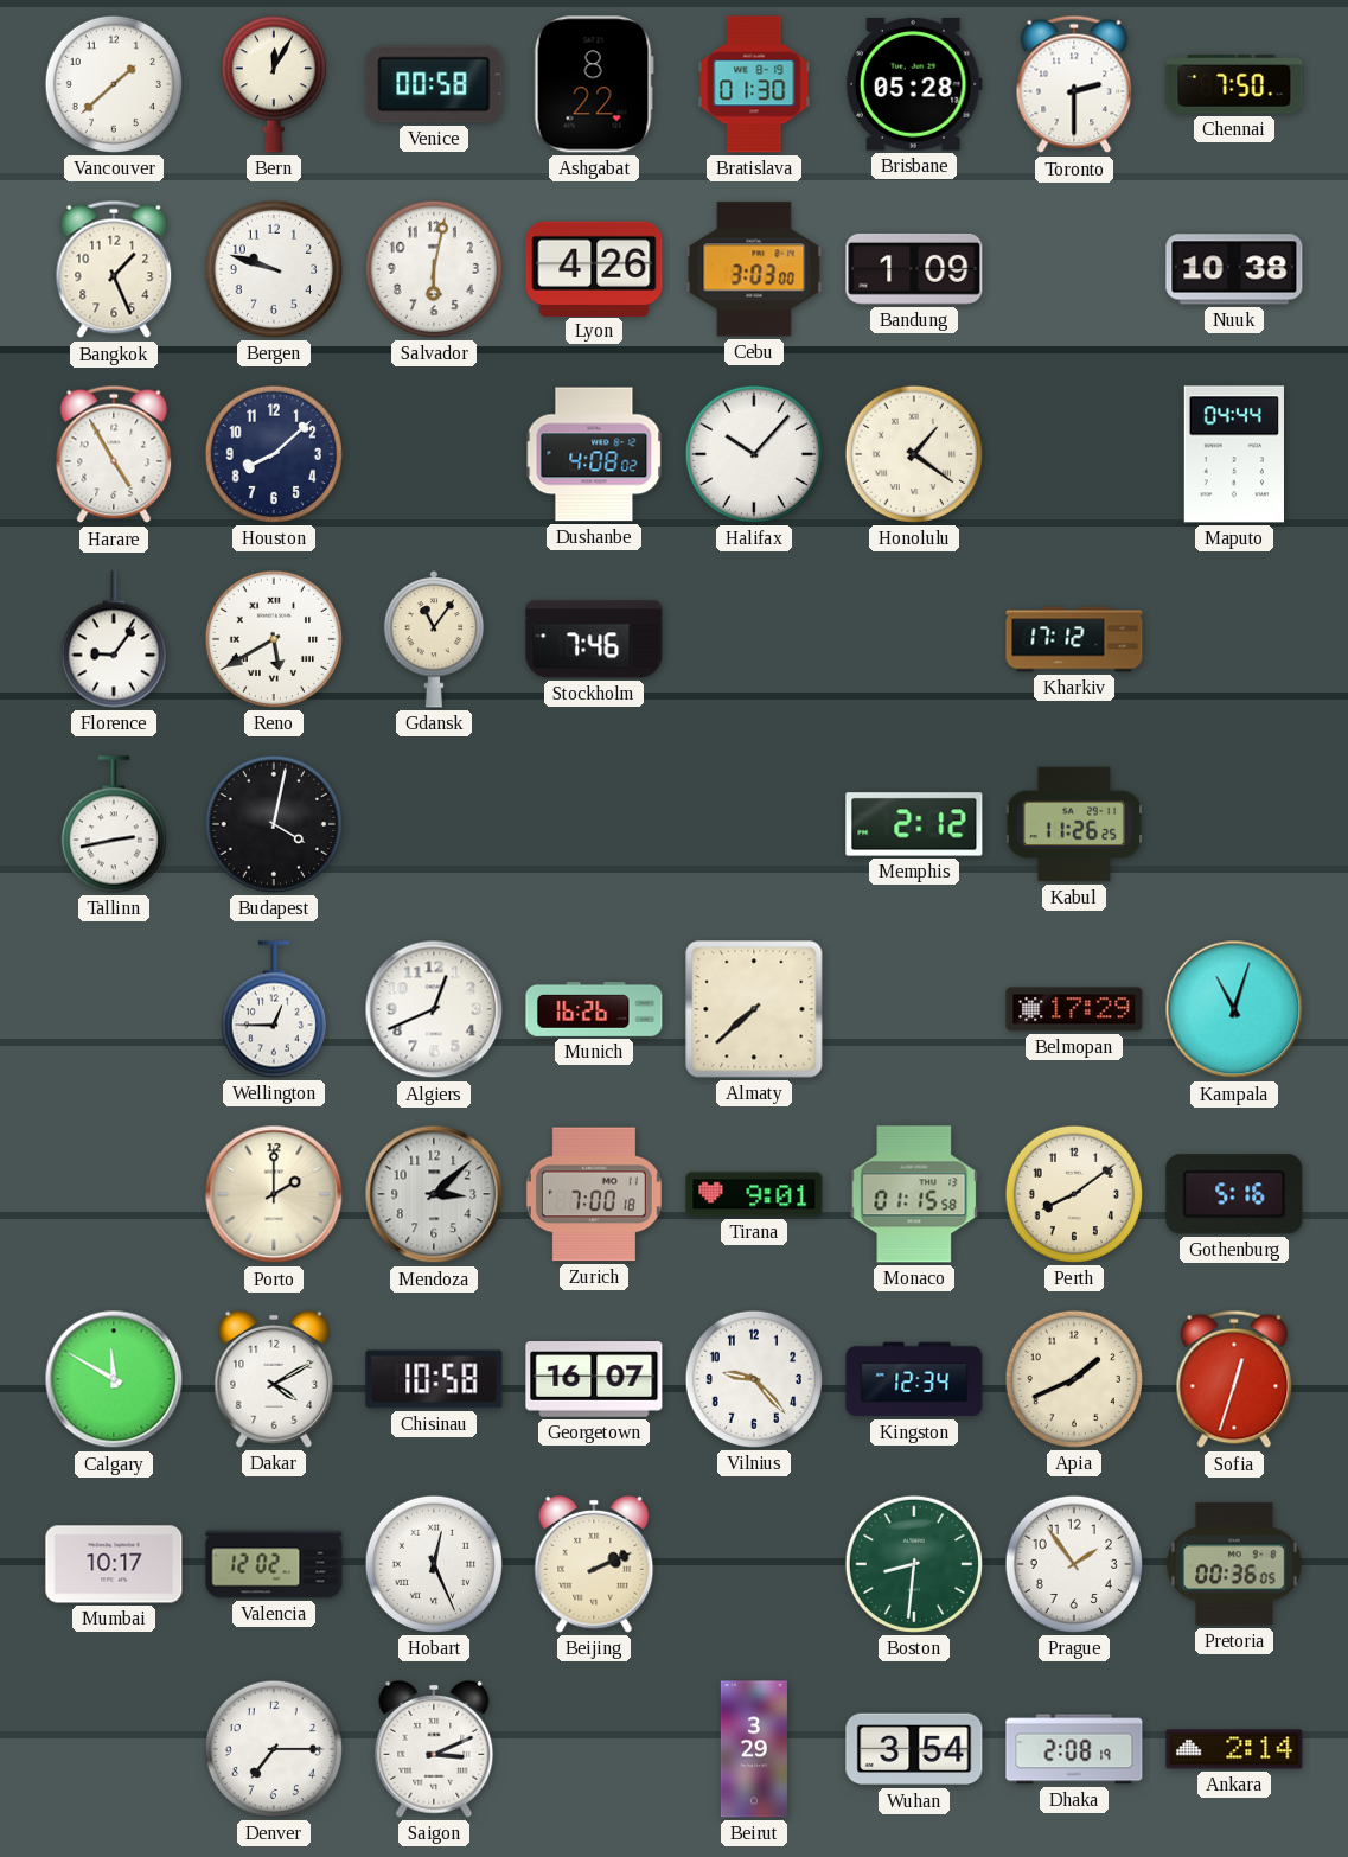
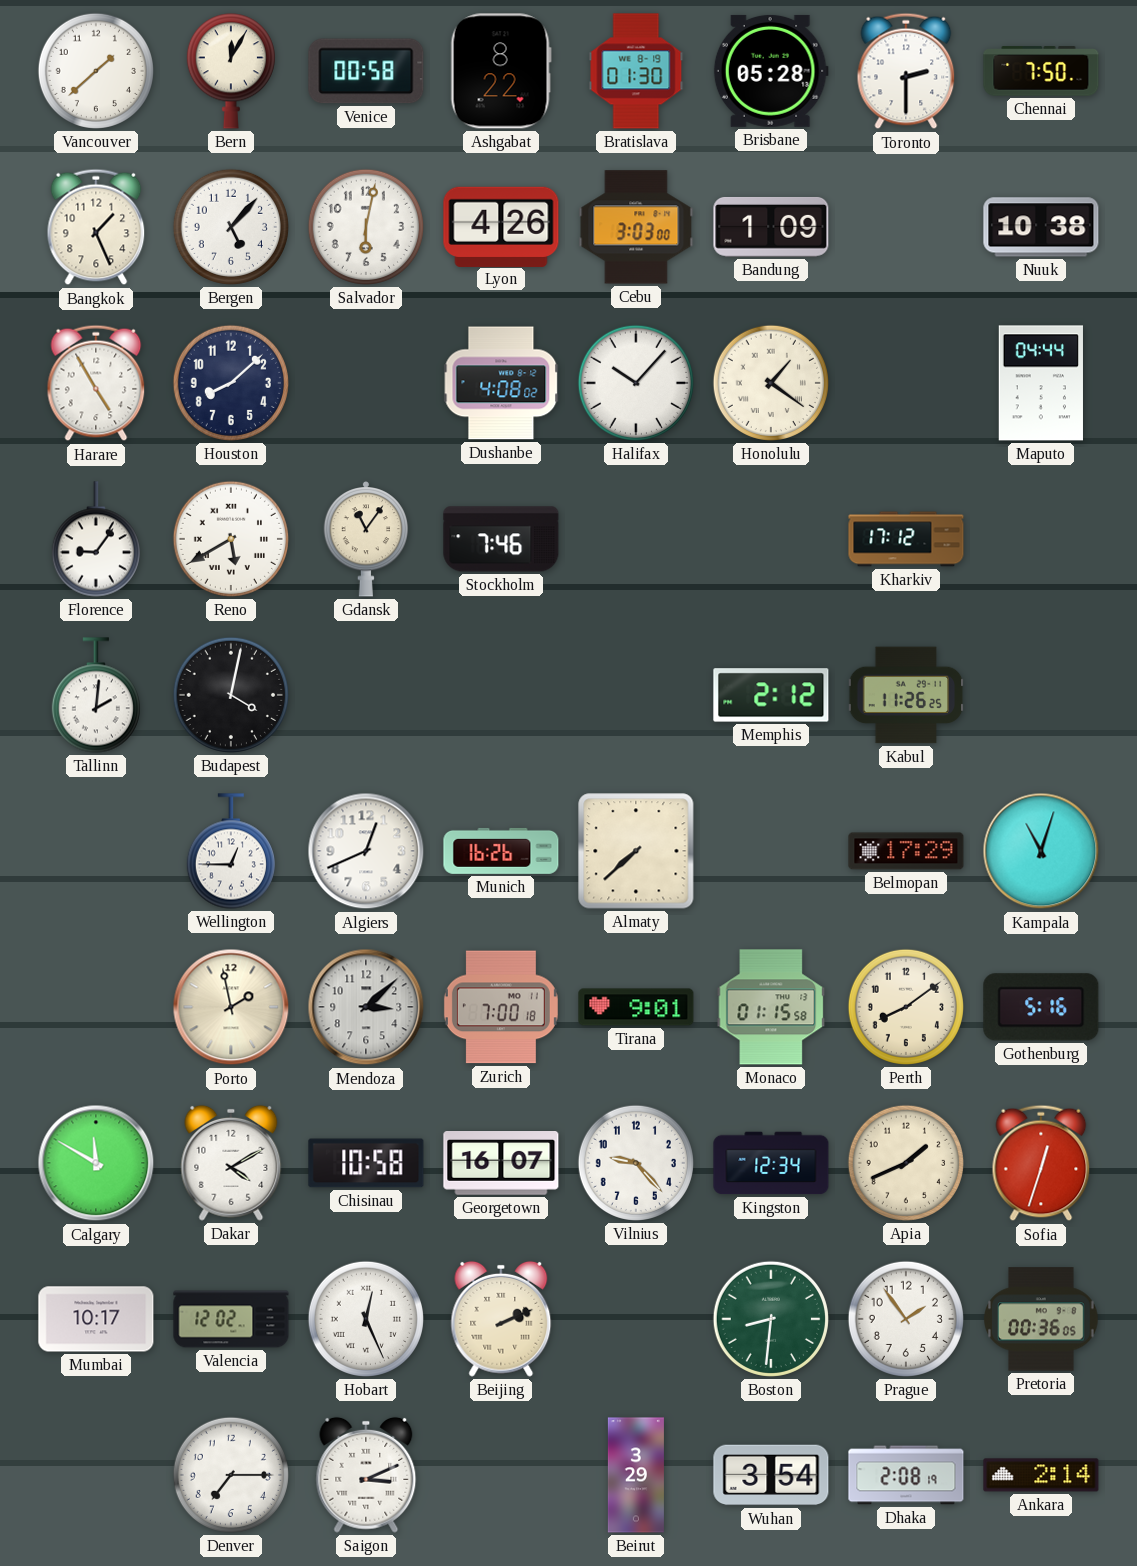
Bergen: 9:48 -> 5:07
Tallinn: 2:43 -> 2:01
Porto: 2:00 -> 1:58
